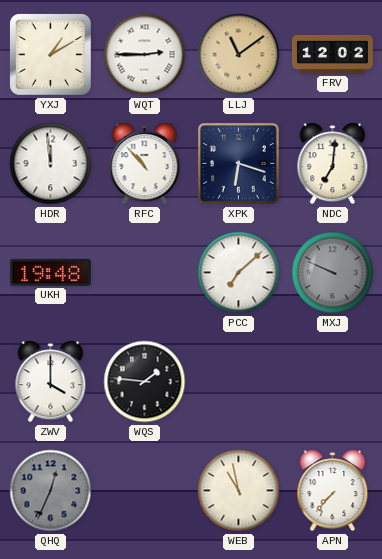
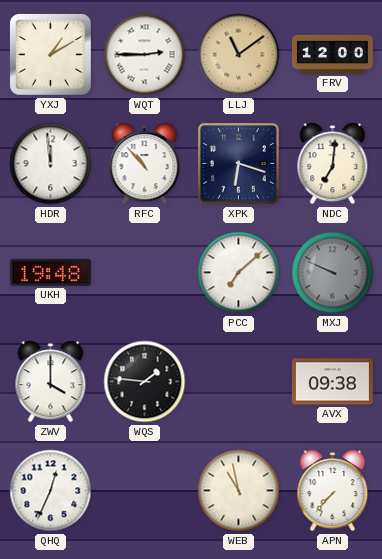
FRV: 12:02 -> 12:00
AVX: none -> 09:38
QHQ dial: grey -> white
